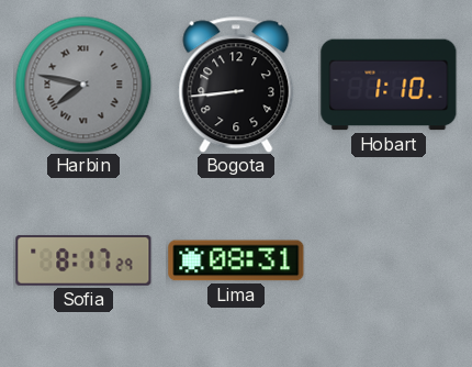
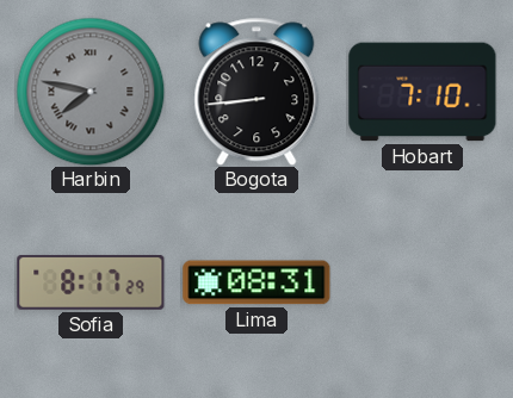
Hobart: 1:10 -> 7:10
